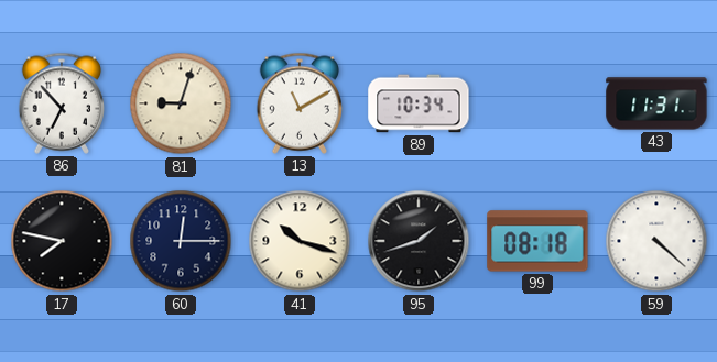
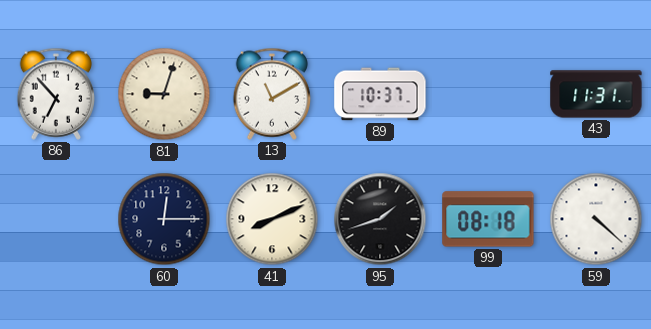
89: 10:34 -> 10:37
17: 7:47 -> none
41: 10:18 -> 8:11
